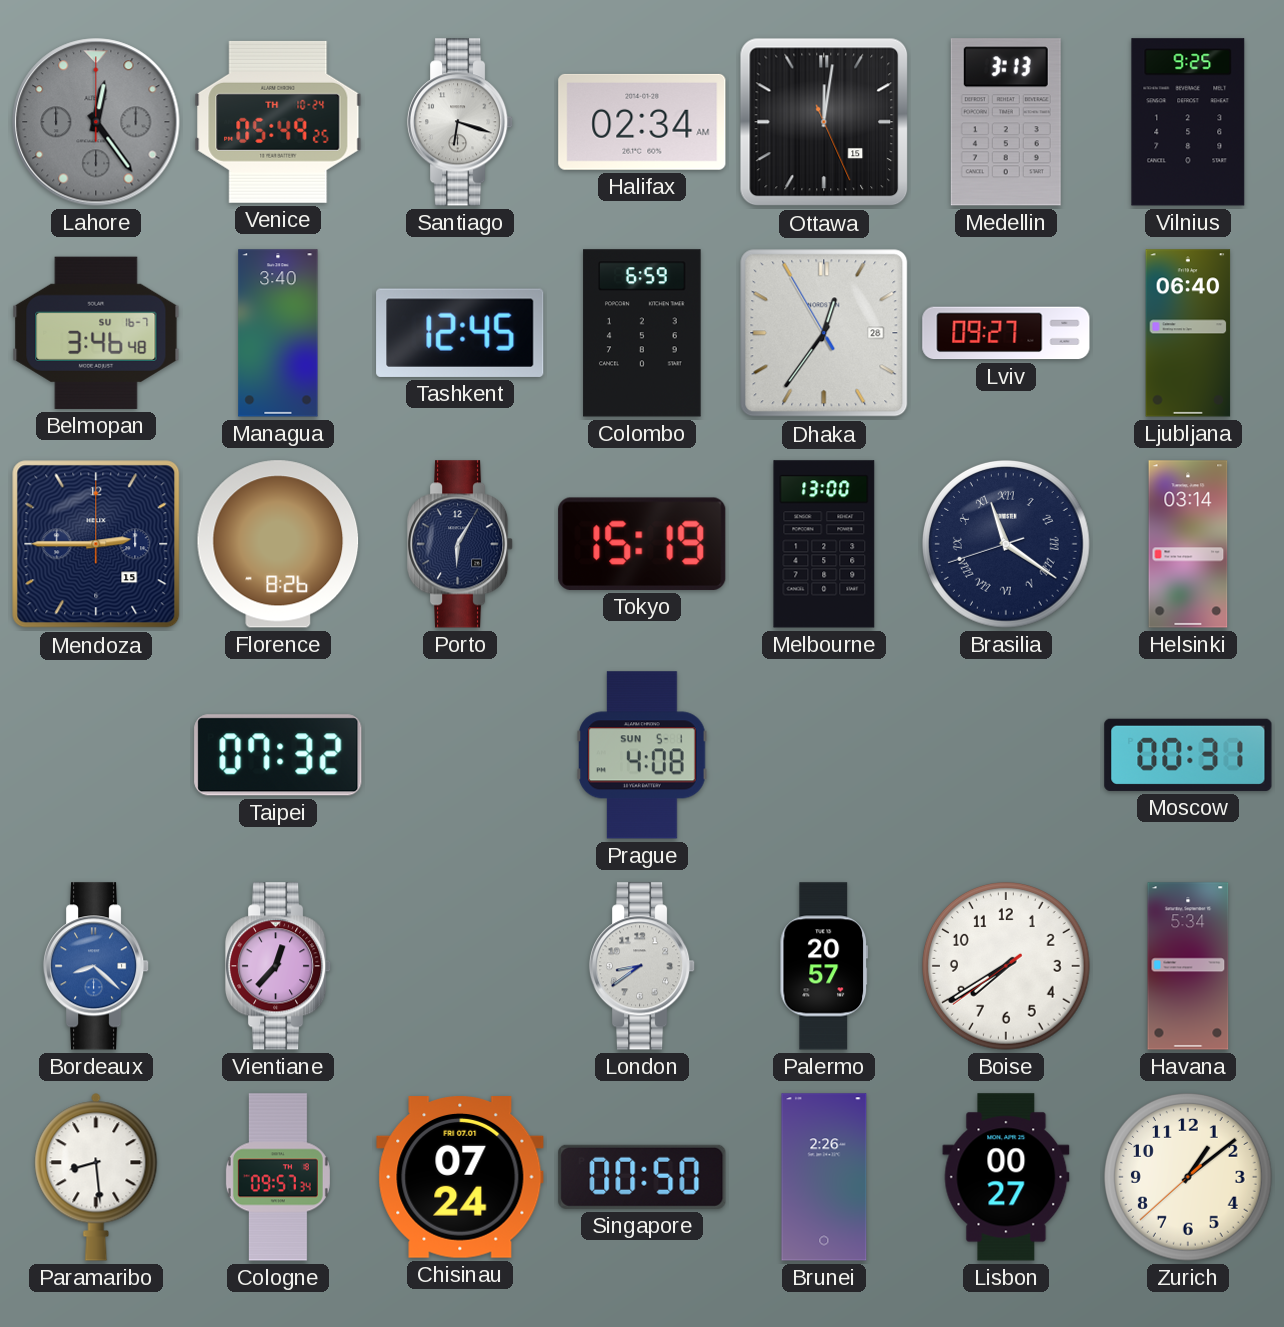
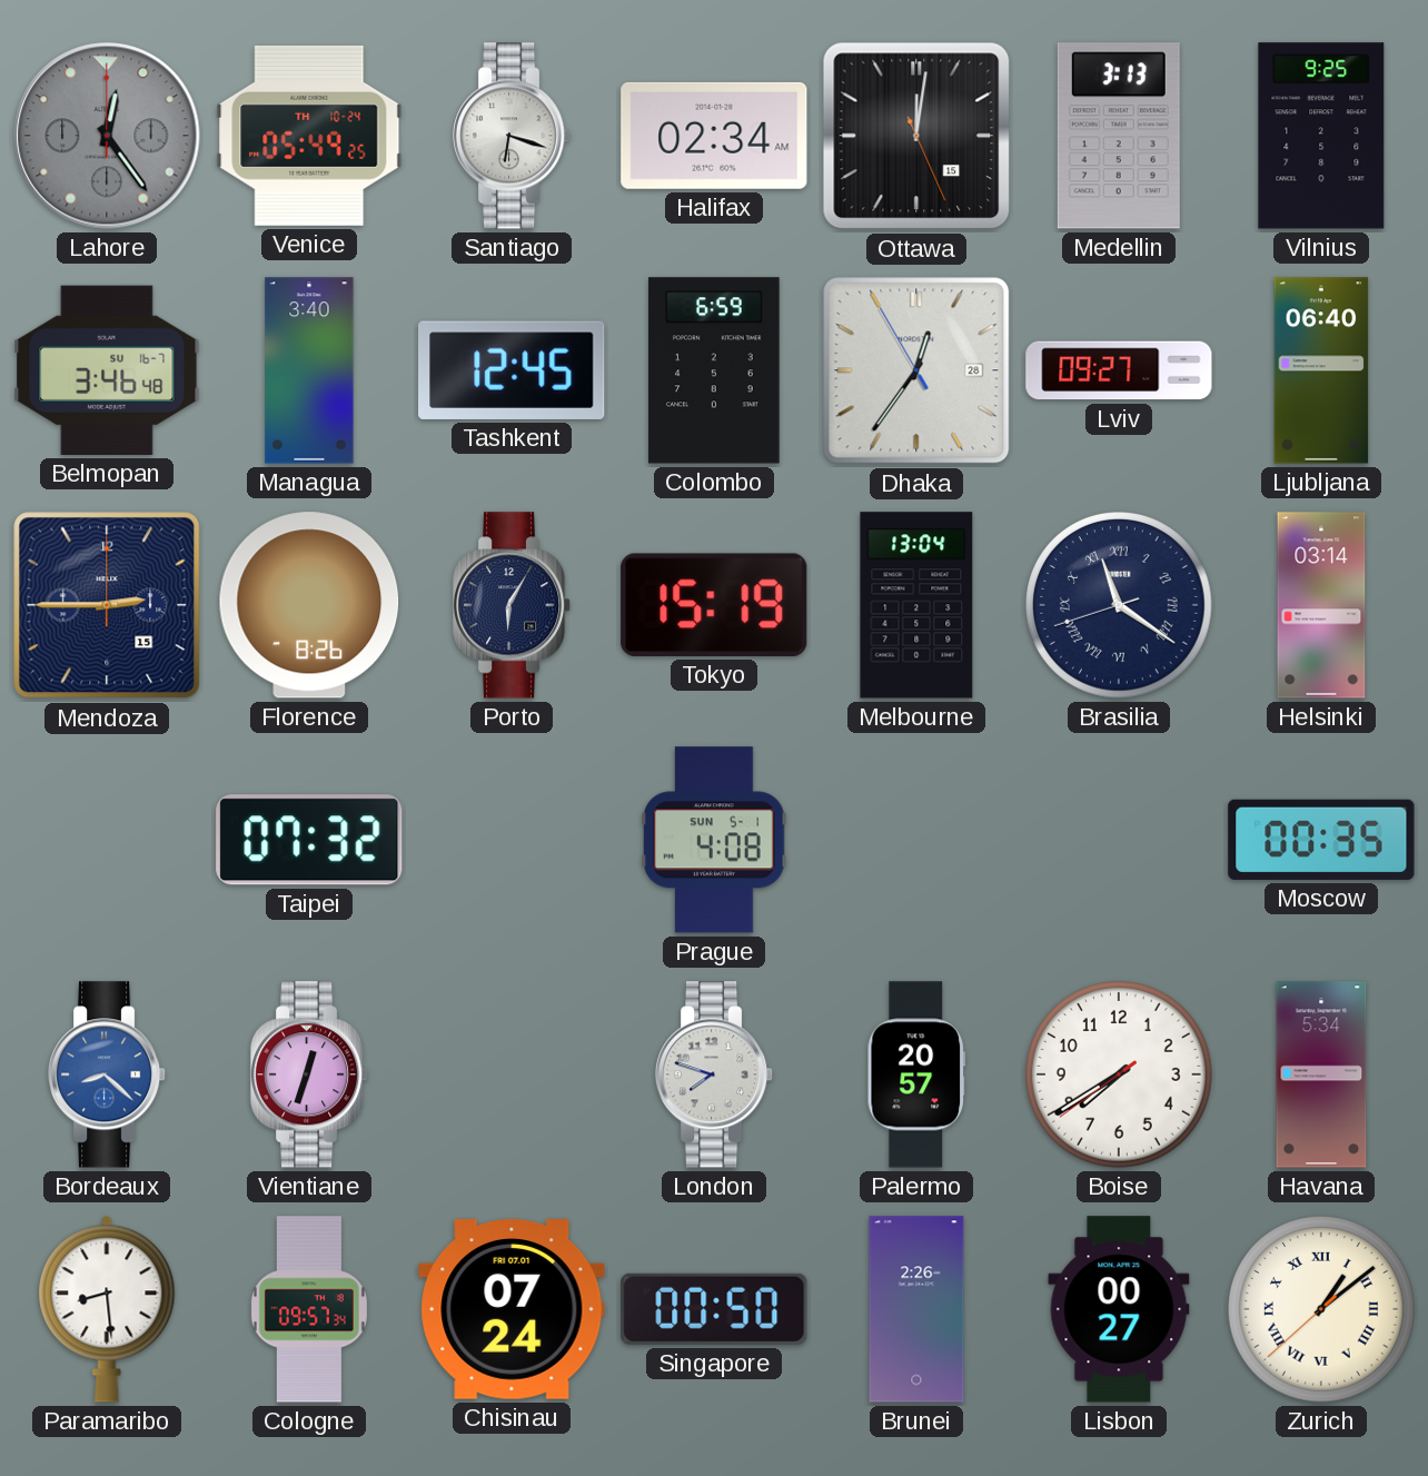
Melbourne: 13:00 -> 13:04
Moscow: 00:31 -> 00:35
Vientiane: 12:37 -> 12:33
London: 8:39 -> 7:48
Zurich numerals: Arabic -> Roman
